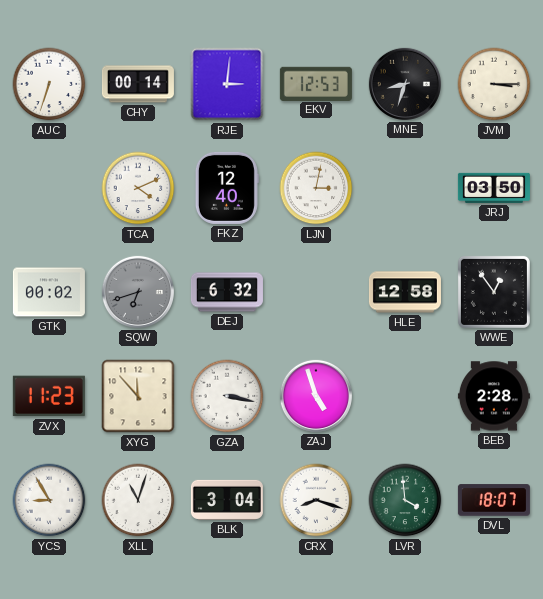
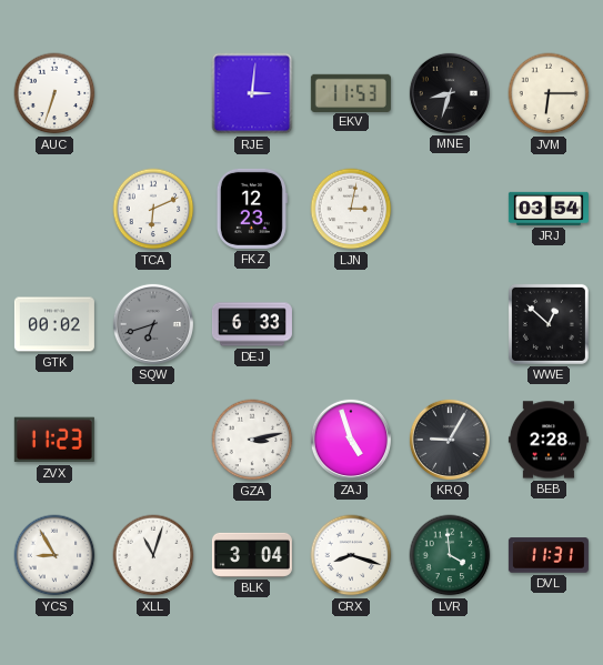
CHY: 00:14 -> none
EKV: 12:53 -> 11:53
JVM: 3:15 -> 6:15
TCA: 4:11 -> 6:11
FKZ: 12:40 -> 12:23
JRJ: 03:50 -> 03:54
DEJ: 6:32 -> 6:33
HLE: 12:58 -> none
WWE: 12:54 -> 12:52
XYG: 11:53 -> none
GZA: 3:17 -> 3:13
KRQ: none -> 9:05
DVL: 18:07 -> 11:31
